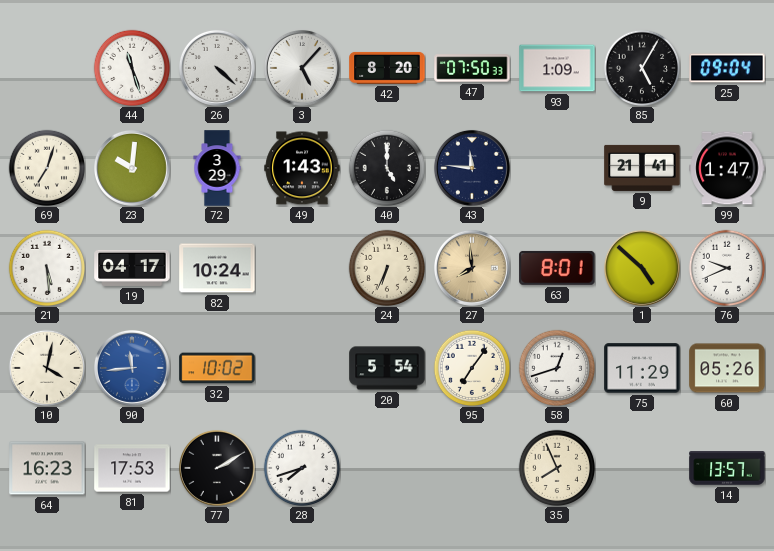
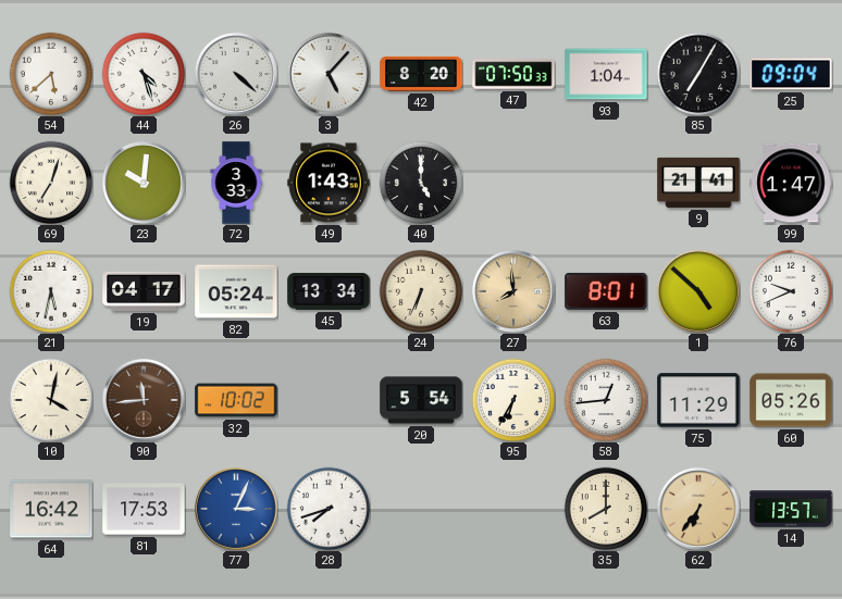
54: none -> 5:38
44: 11:27 -> 4:27
93: 1:09 -> 1:04
85: 5:05 -> 7:05
72: 3:29 -> 3:33
43: 11:46 -> none
21: 5:29 -> 5:32
82: 10:24 -> 05:24
45: none -> 13:34
90 dial: blue -> brown
95: 7:06 -> 6:35
58: 12:42 -> 12:44
64: 16:23 -> 16:42
77: 2:10 -> 3:04
77 dial: black -> blue
35: 7:56 -> 8:00
62: none -> 6:36
